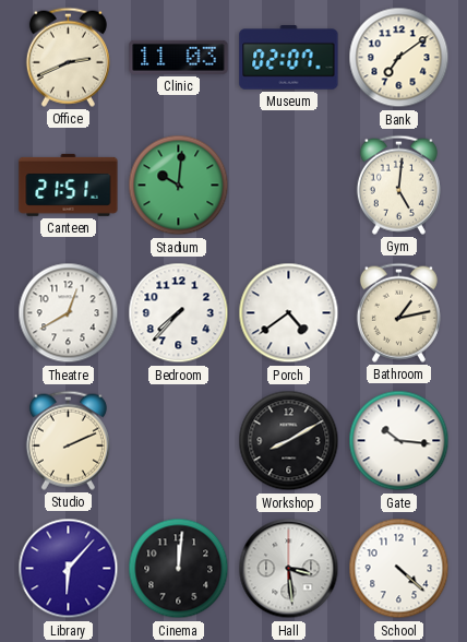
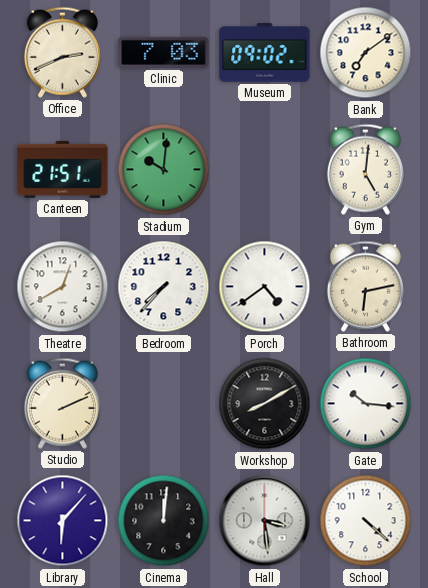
Clinic: 11:03 -> 7:03
Museum: 02:07 -> 09:02
Bathroom: 1:13 -> 6:13
